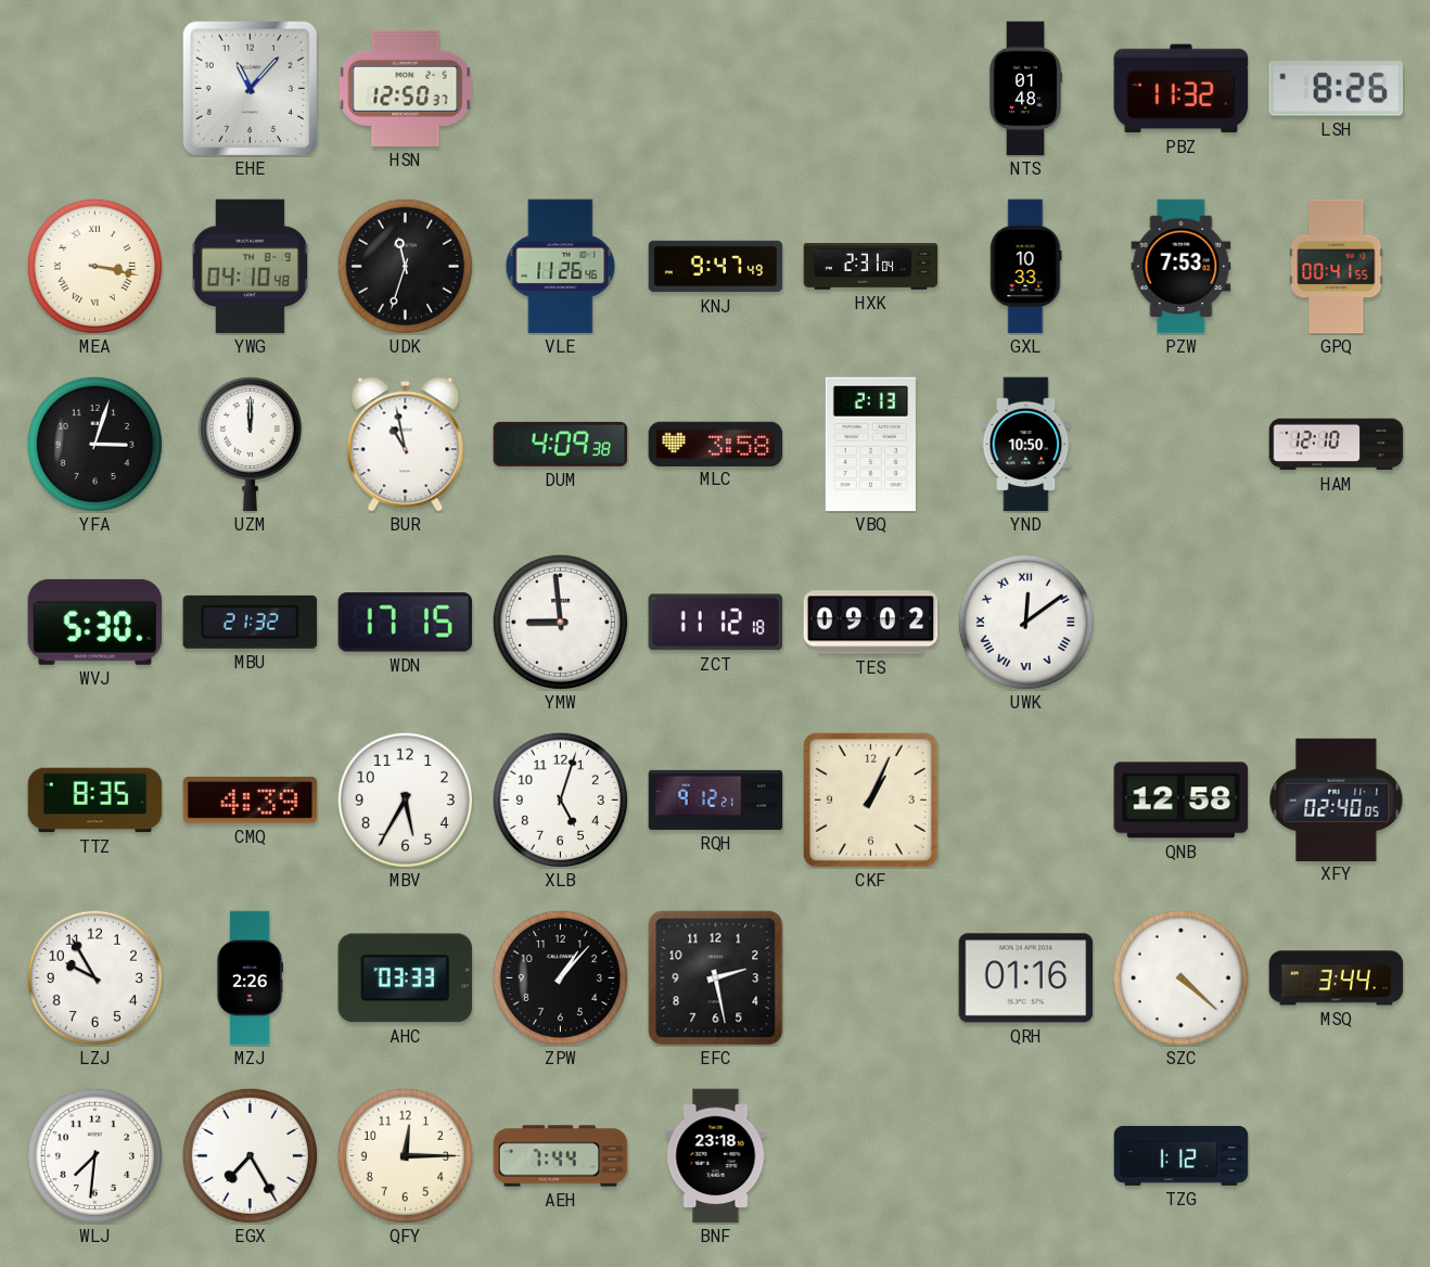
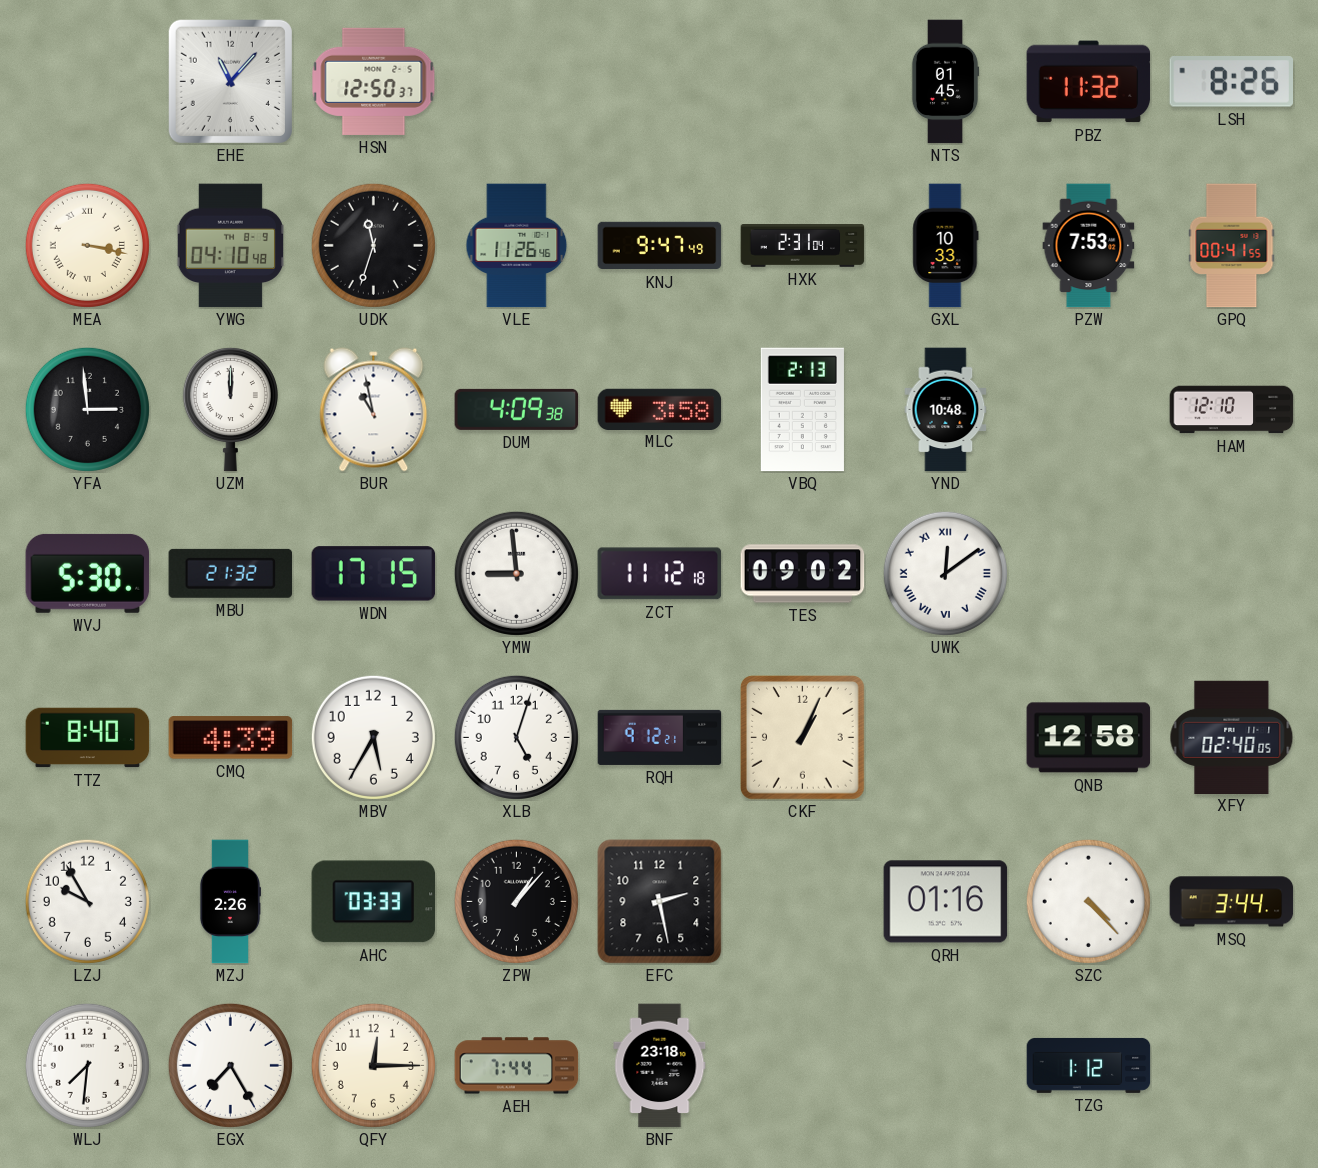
NTS: 01:48 -> 01:45
YFA: 3:03 -> 2:59
YND: 10:50 -> 10:48
TTZ: 8:35 -> 8:40
SZC: 4:22 -> 4:23
